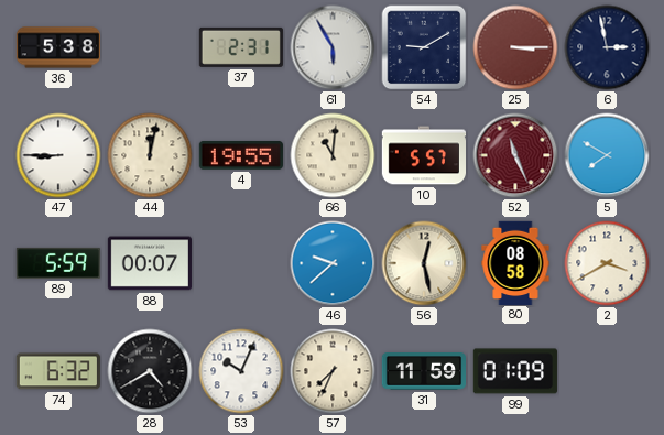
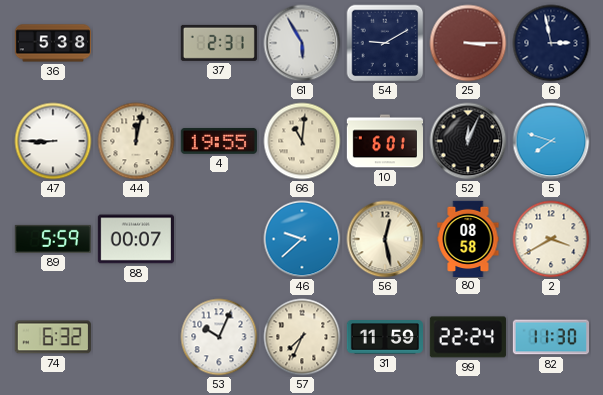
10: 5:57 -> 6:01
52: 11:26 -> 12:04
52 dial: burgundy -> black
5: 7:50 -> 7:48
28: 4:40 -> none
99: 01:09 -> 22:24
82: none -> 11:30
